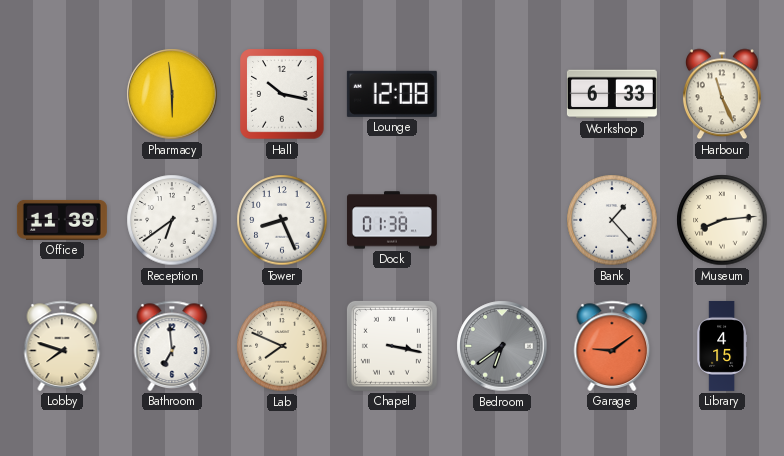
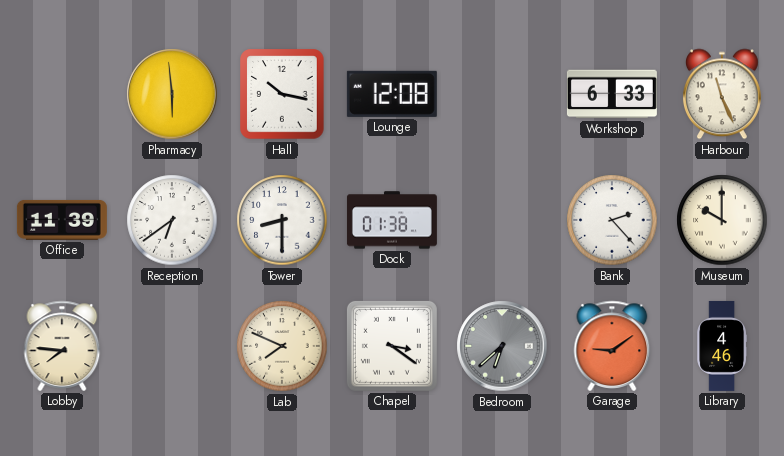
Tower: 8:26 -> 8:30
Bank: 1:23 -> 2:23
Museum: 8:14 -> 10:00
Lobby: 7:48 -> 7:46
Bathroom: 6:59 -> none
Chapel: 3:17 -> 3:21
Bedroom: 6:39 -> 6:38
Library: 4:15 -> 4:46
